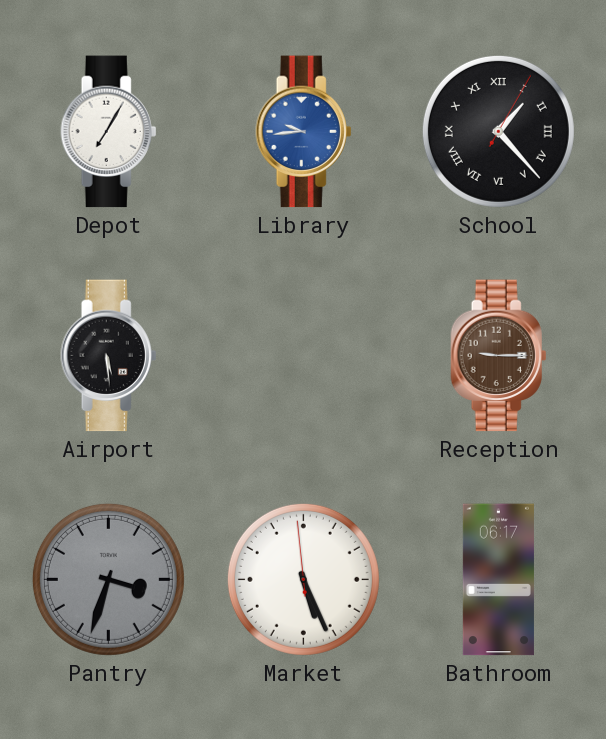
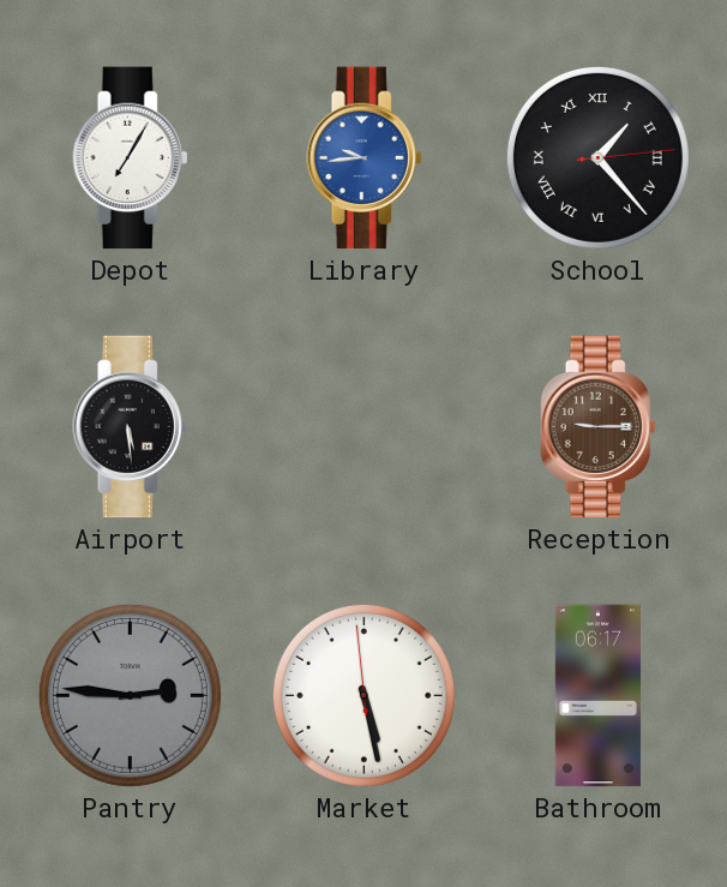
School: 1:23:05 -> 1:23:14
Pantry: 3:33 -> 2:46
Market: 5:25 -> 5:27
